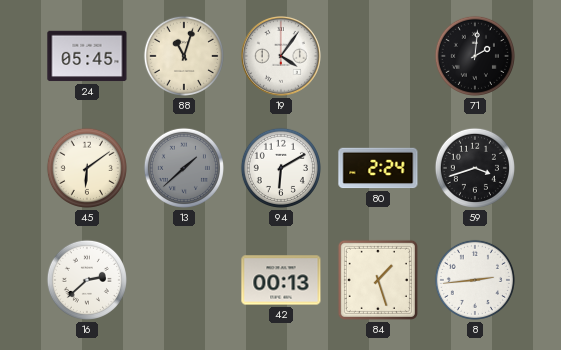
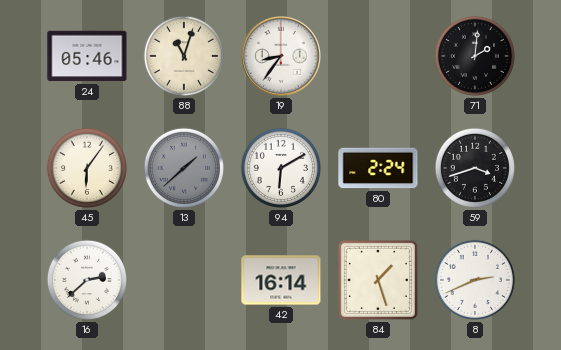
24: 05:45 -> 05:46
19: 4:06 -> 8:36
45: 6:09 -> 6:06
42: 00:13 -> 16:14
8: 2:44 -> 2:41
